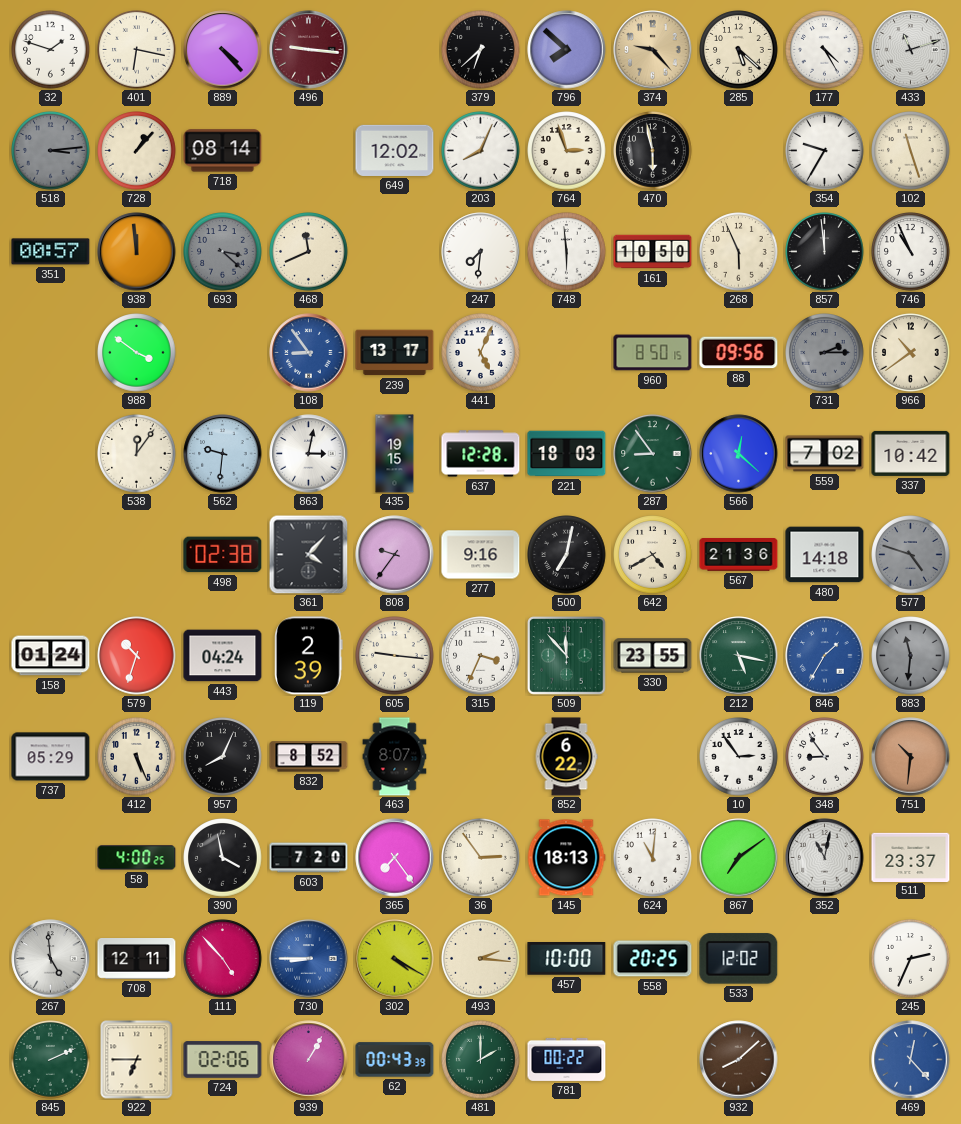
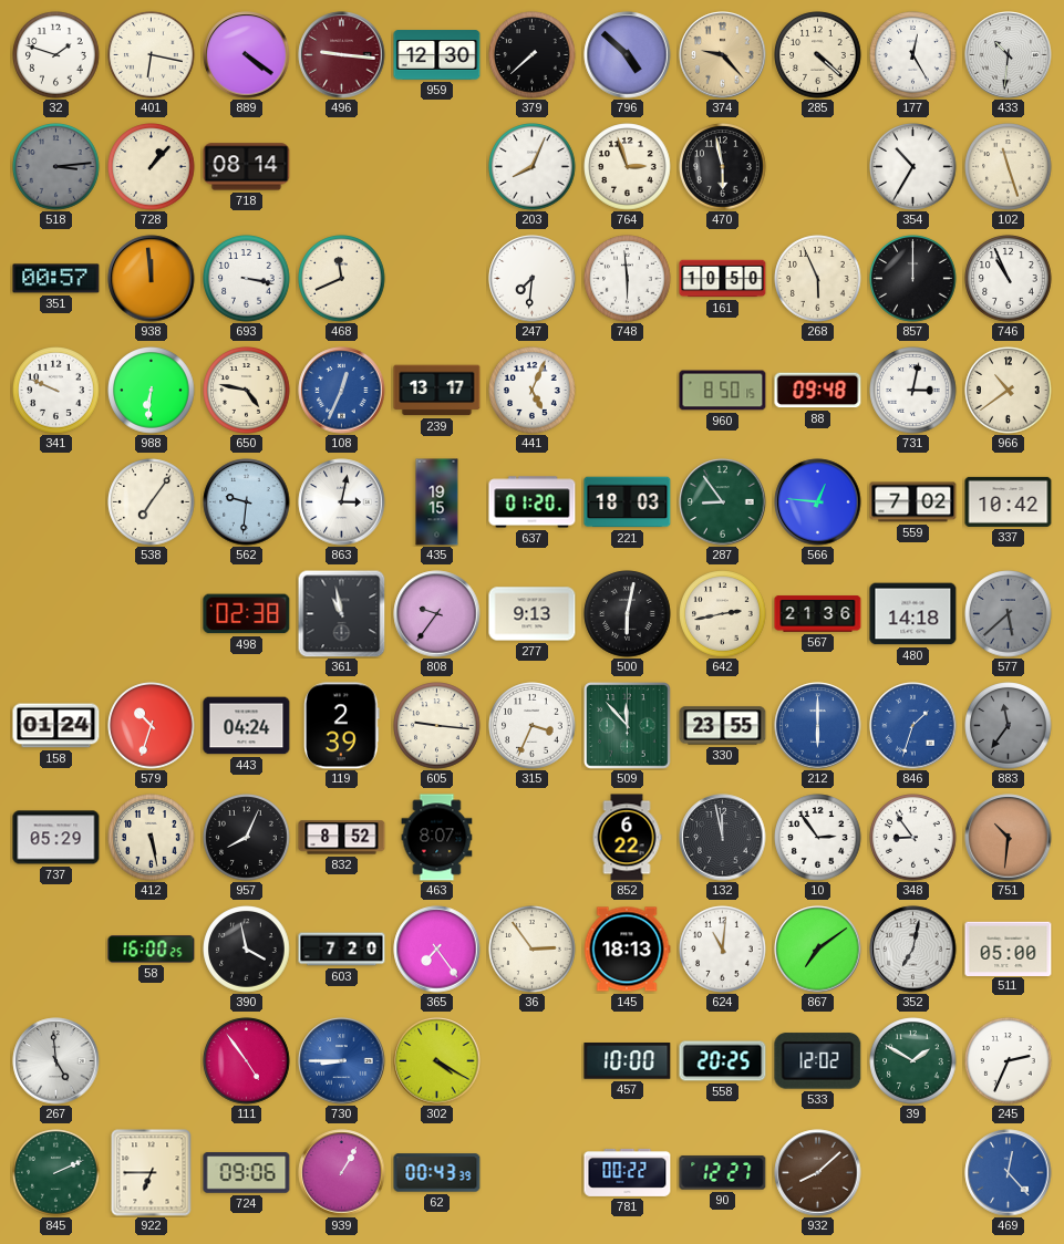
889: 4:23 -> 4:21
959: none -> 12:30
379: 6:38 -> 7:38
796: 7:52 -> 4:52
285: 5:22 -> 4:22
177: 4:25 -> 12:25
433: 11:12 -> 10:31
649: 12:02 -> none
354: 9:35 -> 10:35
693: 3:22 -> 3:17
693 dial: grey -> white
857: 11:59 -> 12:00
341: none -> 9:49
988: 3:51 -> 6:31
650: none -> 4:47
108: 8:54 -> 12:34
88: 09:56 -> 09:48
731: 2:15 -> 3:02
731 dial: grey -> white
538: 12:06 -> 7:06
637: 12:28 -> 01:20
566: 12:22 -> 12:46
361: 4:07 -> 10:58
277: 9:16 -> 9:13
500: 7:02 -> 6:02
642: 4:40 -> 2:43
577: 4:48 -> 5:38
212: 5:17 -> 6:00
212 dial: green -> blue
846: 1:35 -> 1:33
883: 11:31 -> 11:36
412: 5:26 -> 5:28
132: none -> 11:58
58: 4:00 -> 16:00
352: 11:02 -> 7:02
511: 23:37 -> 05:00
708: 12:11 -> none
111: 4:53 -> 4:54
493: 2:16 -> none
39: none -> 1:50
724: 02:06 -> 09:06
481: 2:00 -> none
90: none -> 12:27
